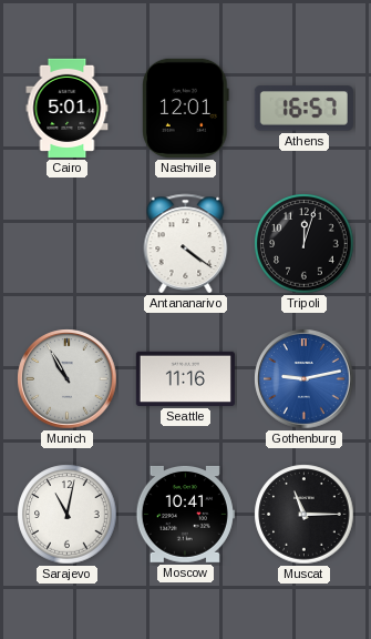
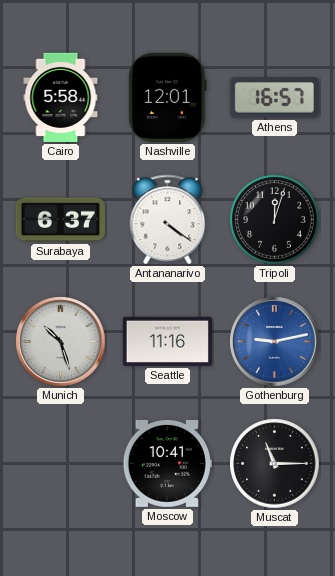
Cairo: 5:01 -> 5:58
Surabaya: none -> 6:37
Munich: 10:55 -> 10:27
Sarajevo: 11:02 -> none
